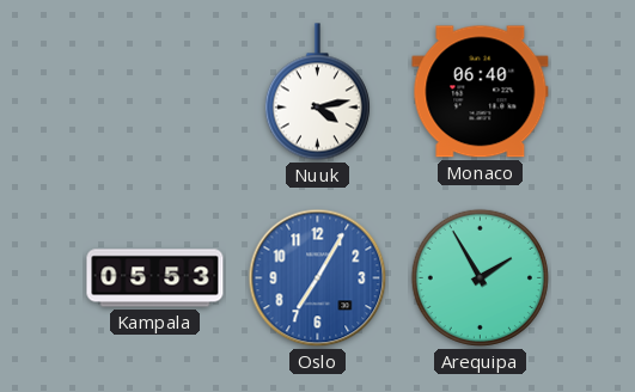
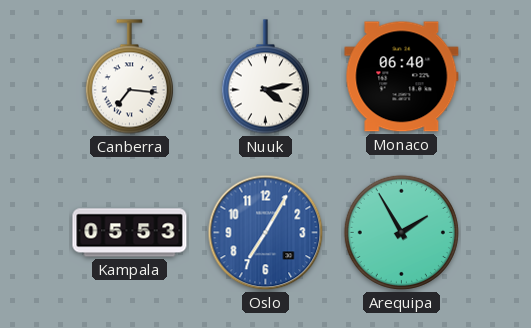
Canberra: none -> 7:16
